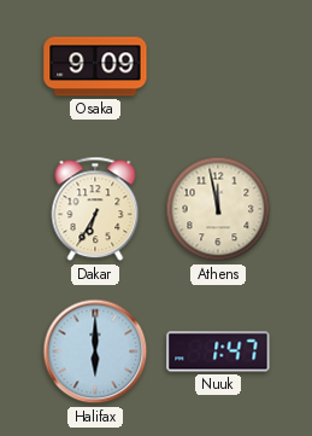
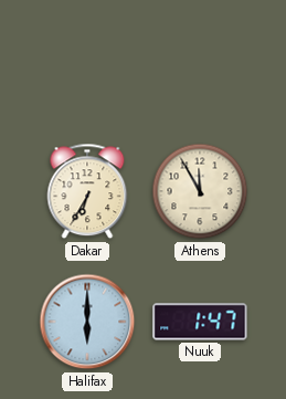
Osaka: 9:09 -> none
Athens: 11:58 -> 11:55
